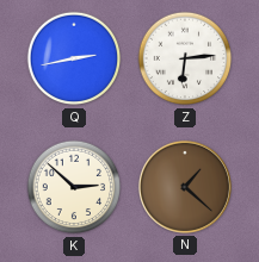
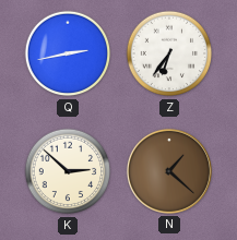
Z: 6:14 -> 6:36
